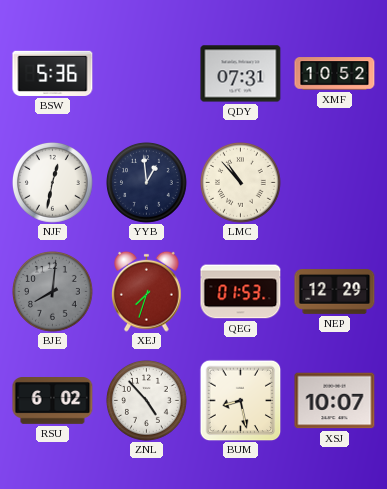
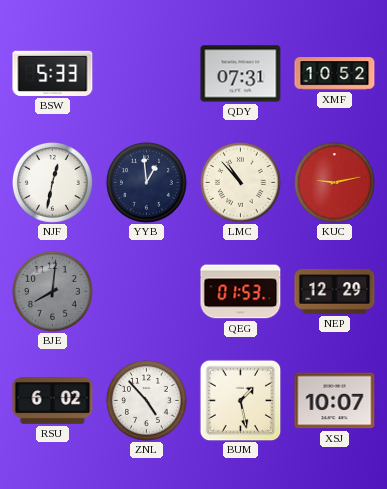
BSW: 5:36 -> 5:33
KUC: none -> 9:13
XEJ: 7:33 -> none
BUM: 8:28 -> 1:28
